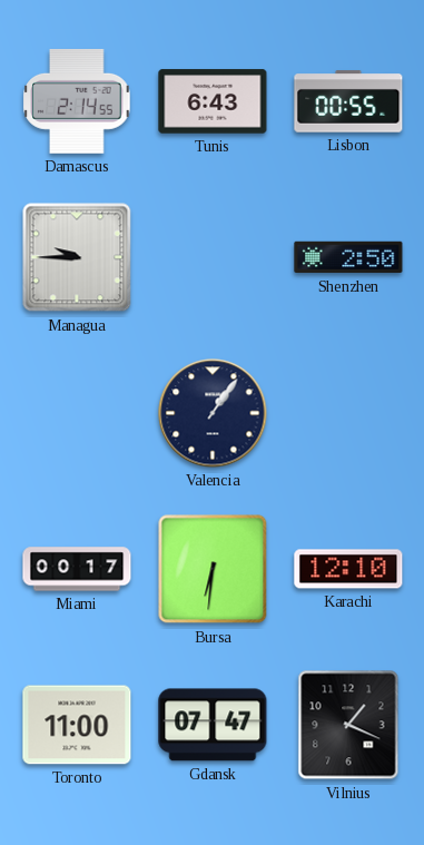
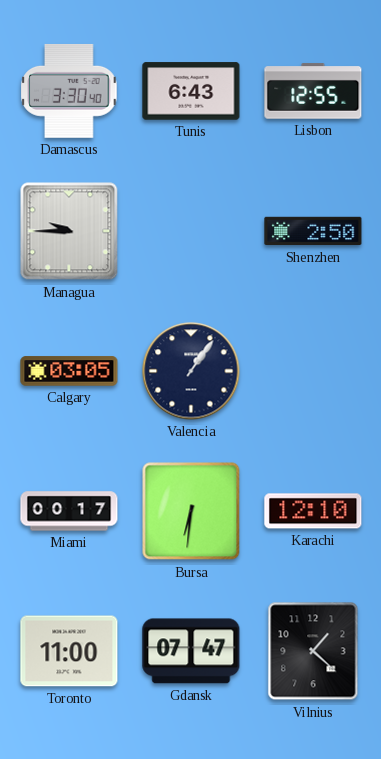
Damascus: 2:14 -> 3:30
Lisbon: 00:55 -> 12:55
Calgary: none -> 03:05
Vilnius: 1:19 -> 1:22
